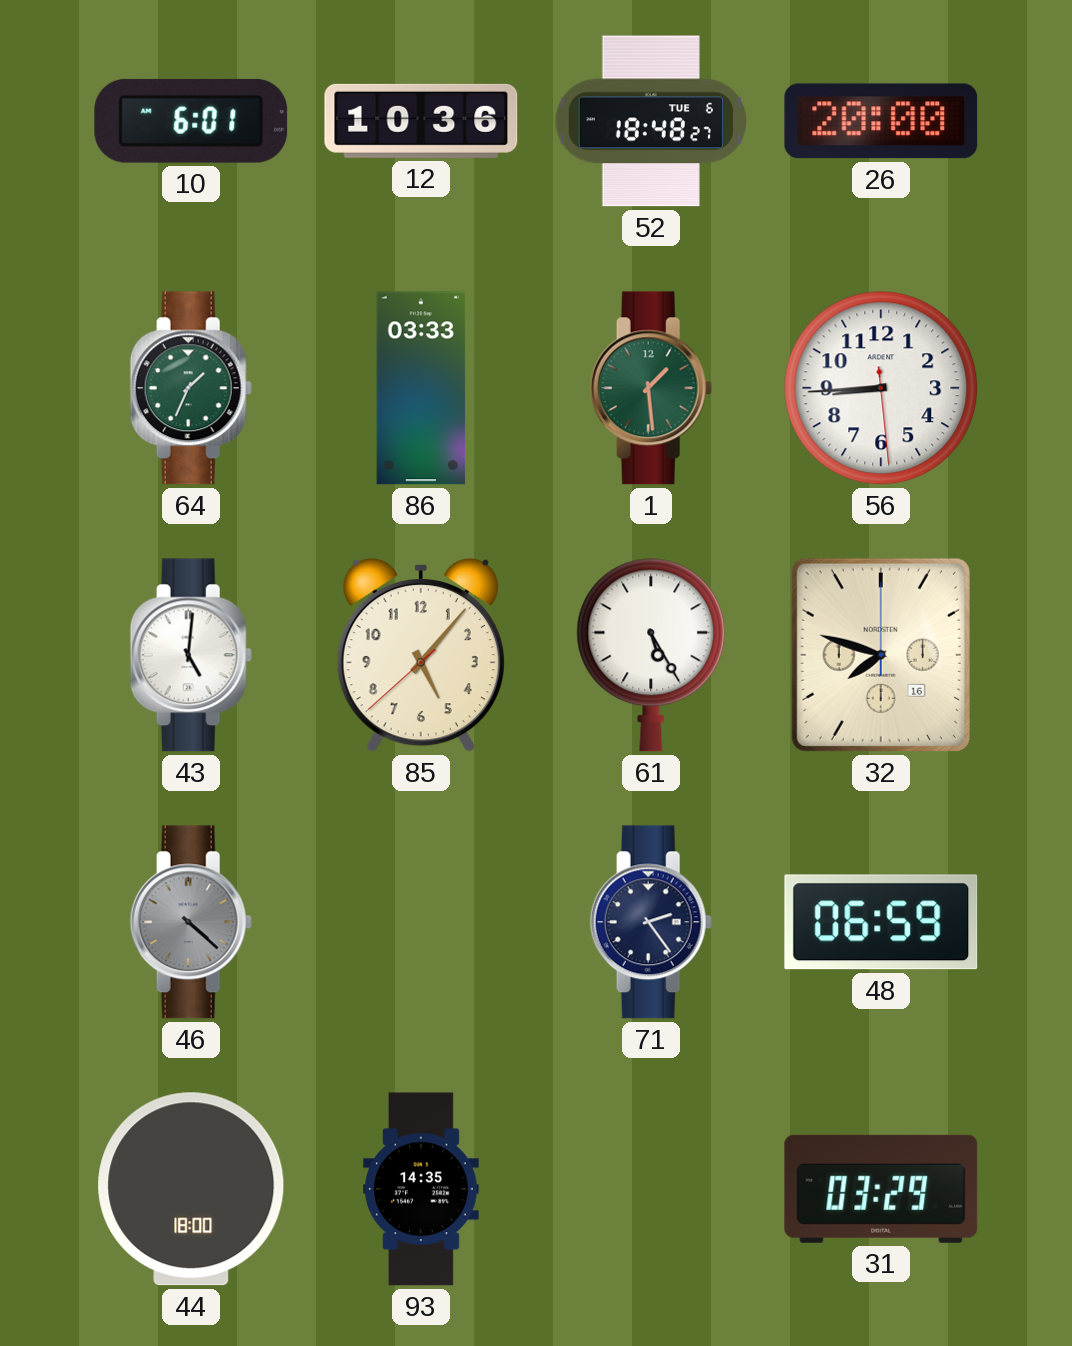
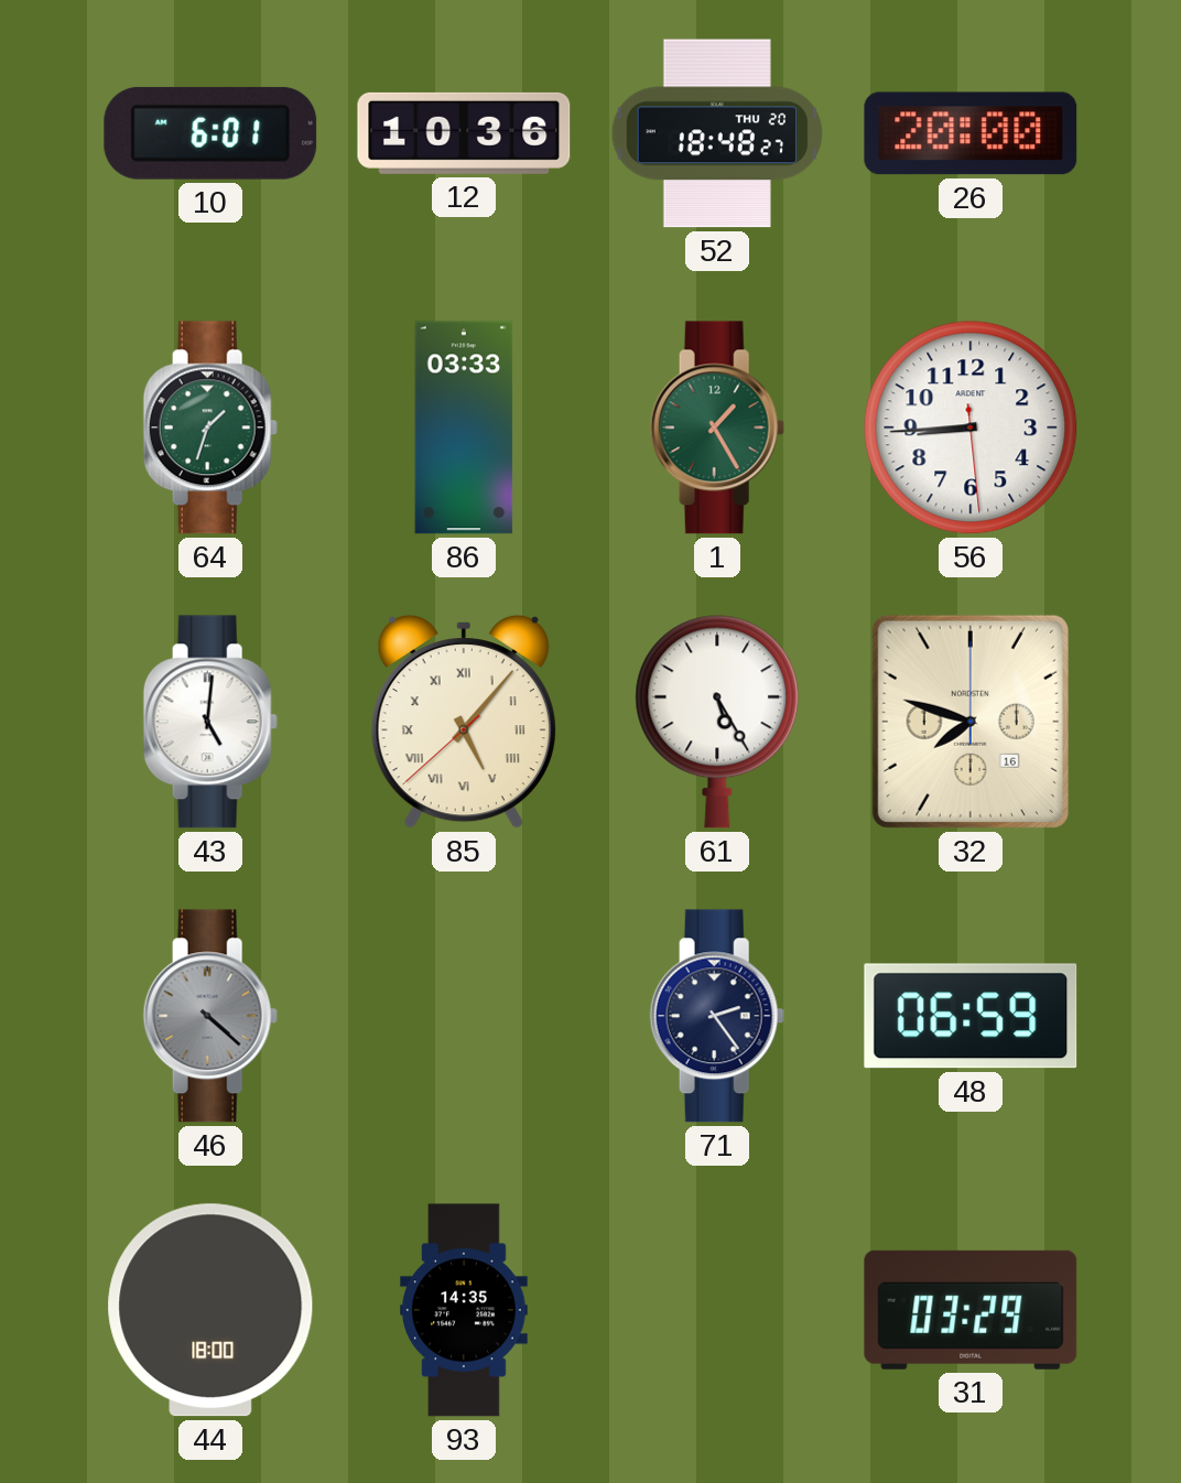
52 date: TUE 6 -> THU 20
64: 1:34 -> 1:33
1: 1:29 -> 1:25
85 numerals: Arabic -> Roman
